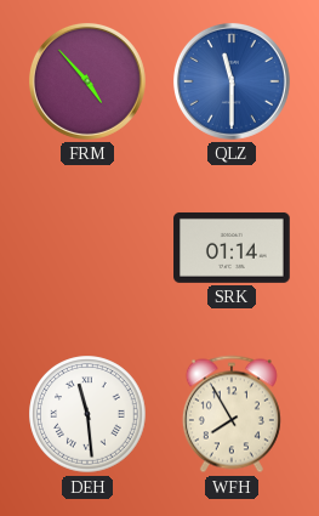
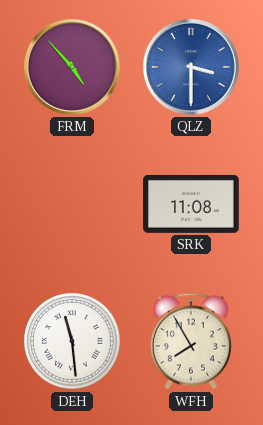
QLZ: 11:30 -> 3:30
SRK: 01:14 -> 11:08
